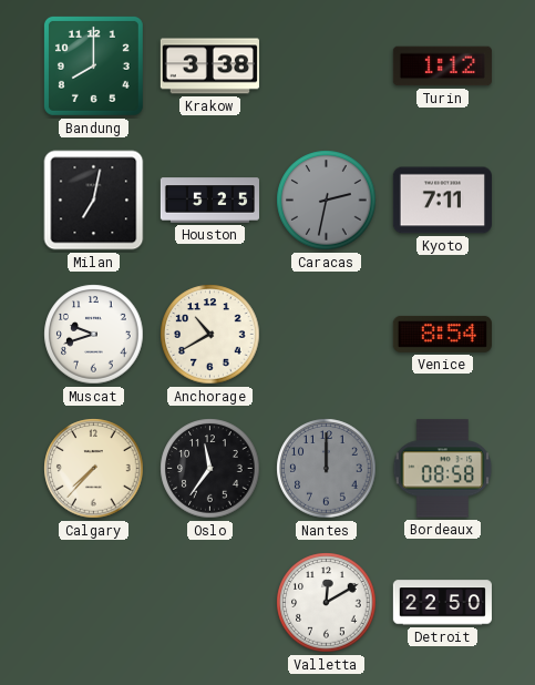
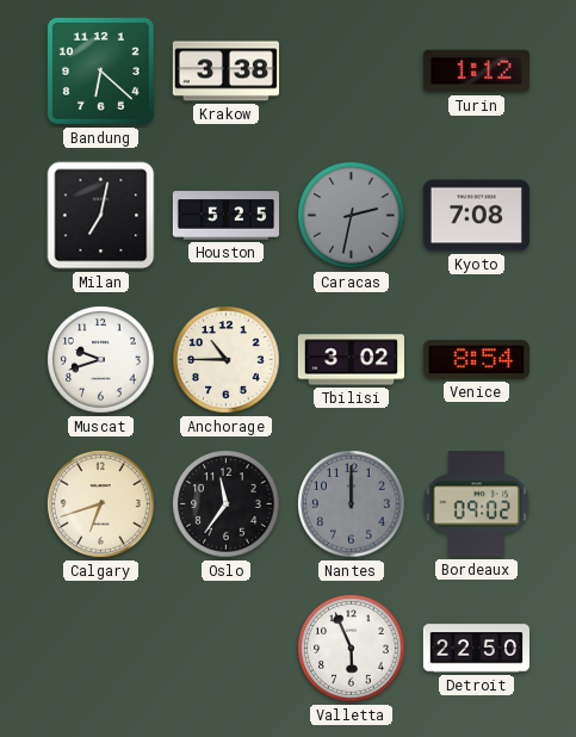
Bandung: 8:00 -> 6:22
Kyoto: 7:11 -> 7:08
Anchorage: 10:40 -> 10:45
Tbilisi: none -> 3:02
Calgary: 7:37 -> 6:42
Bordeaux: 08:58 -> 09:02
Valletta: 12:10 -> 5:56
